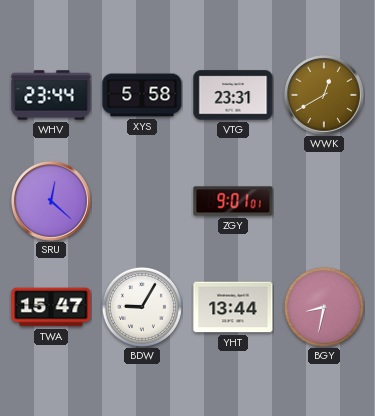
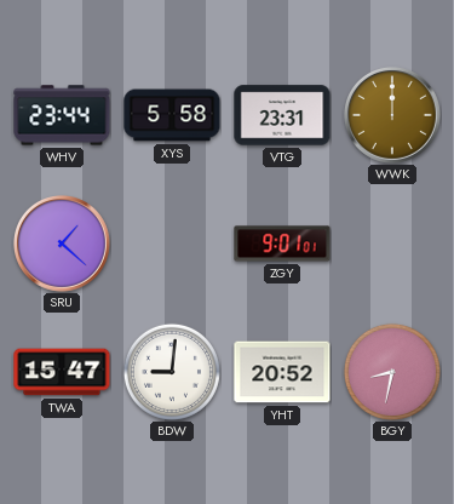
WWK: 12:40 -> 12:00
SRU: 12:22 -> 1:22
BDW: 9:05 -> 9:01
YHT: 13:44 -> 20:52
